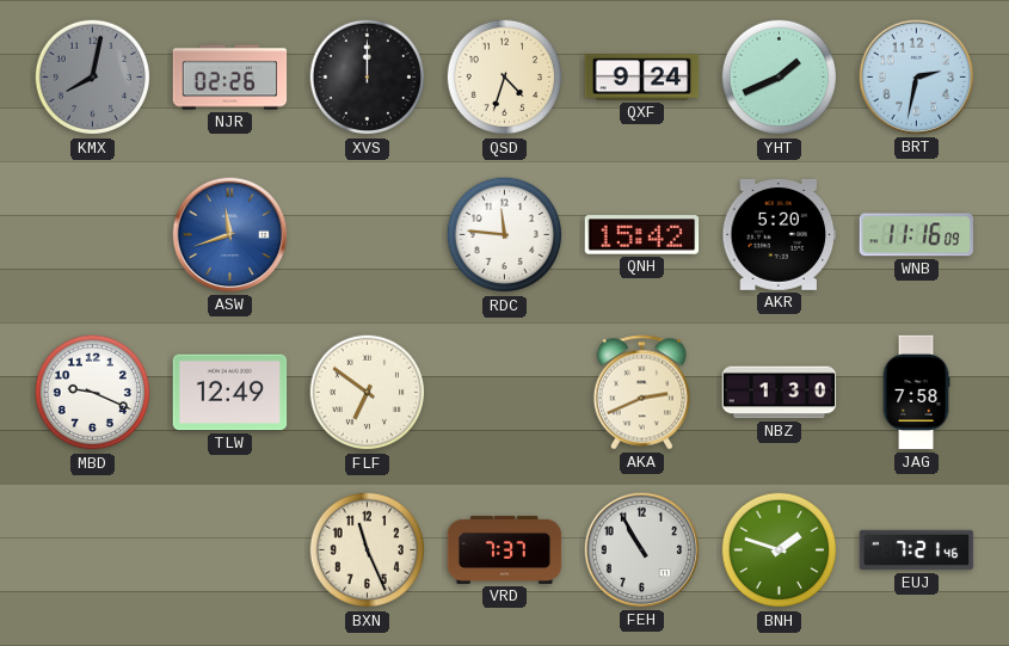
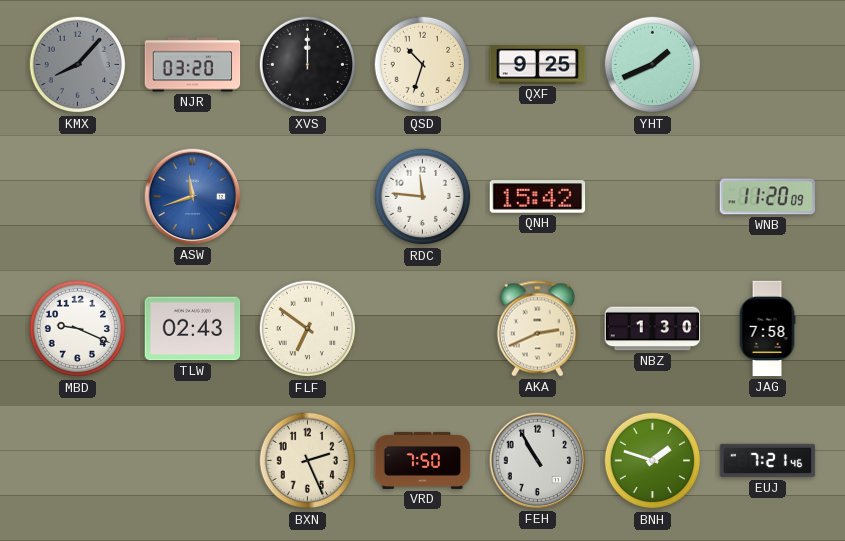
KMX: 8:02 -> 8:07
NJR: 02:26 -> 03:20
QSD: 4:33 -> 10:33
QXF: 9:24 -> 9:25
BRT: 2:32 -> none
AKR: 5:20 -> none
WNB: 11:16 -> 11:20
TLW: 12:49 -> 02:43
BXN: 11:26 -> 2:26
VRD: 7:37 -> 7:50
